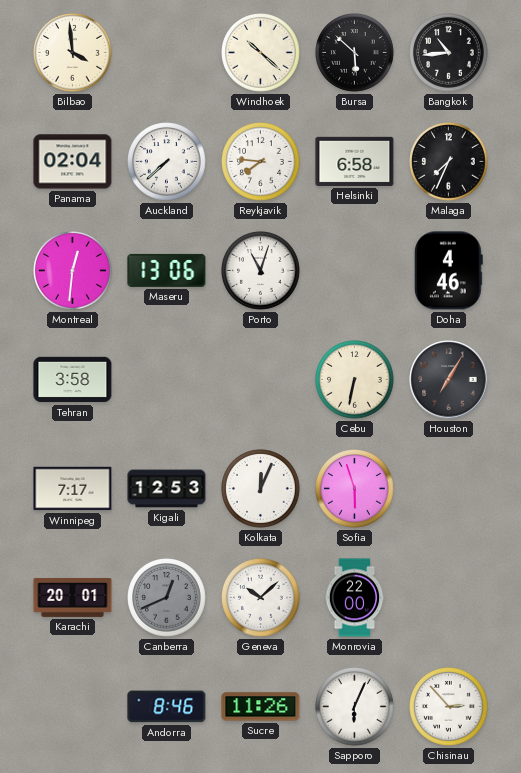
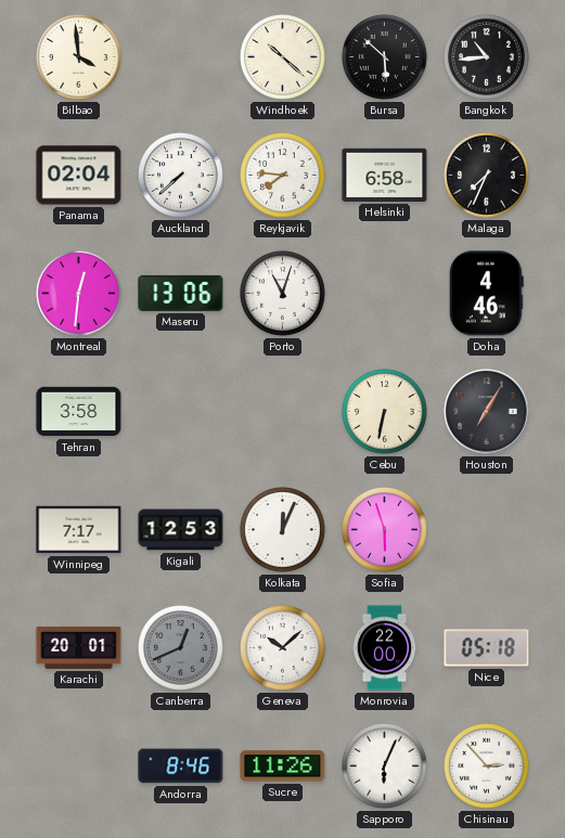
Nice: none -> 05:18
